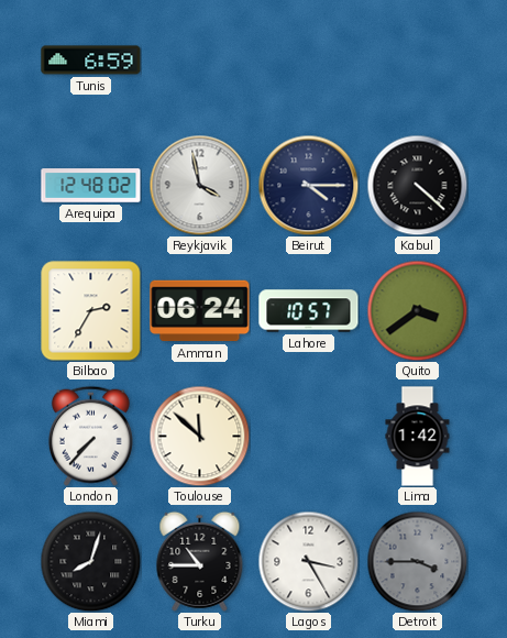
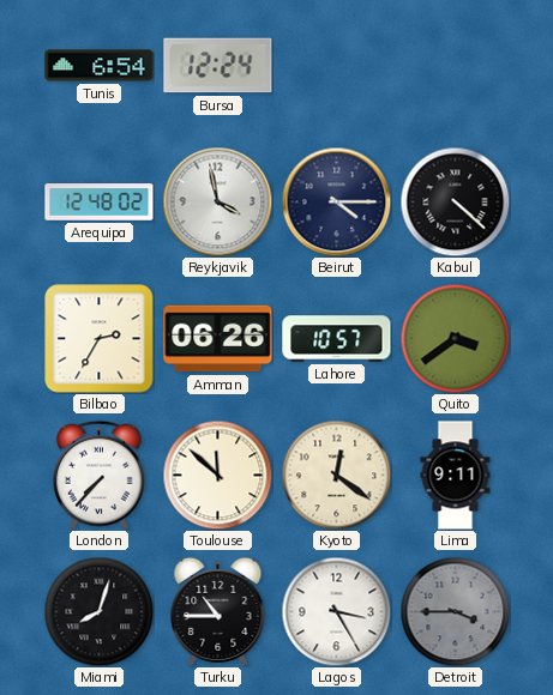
Tunis: 6:59 -> 6:54
Bursa: none -> 12:24
Amman: 06:24 -> 06:26
Kyoto: none -> 12:21
Lima: 1:42 -> 9:11
